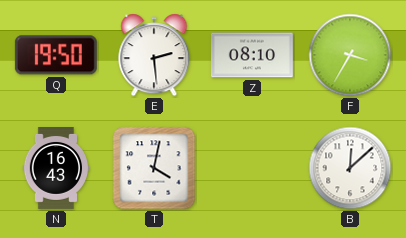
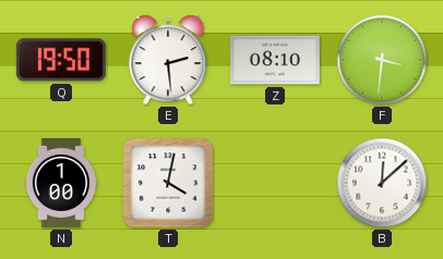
F: 3:35 -> 3:31
N: 16:43 -> 1:00
